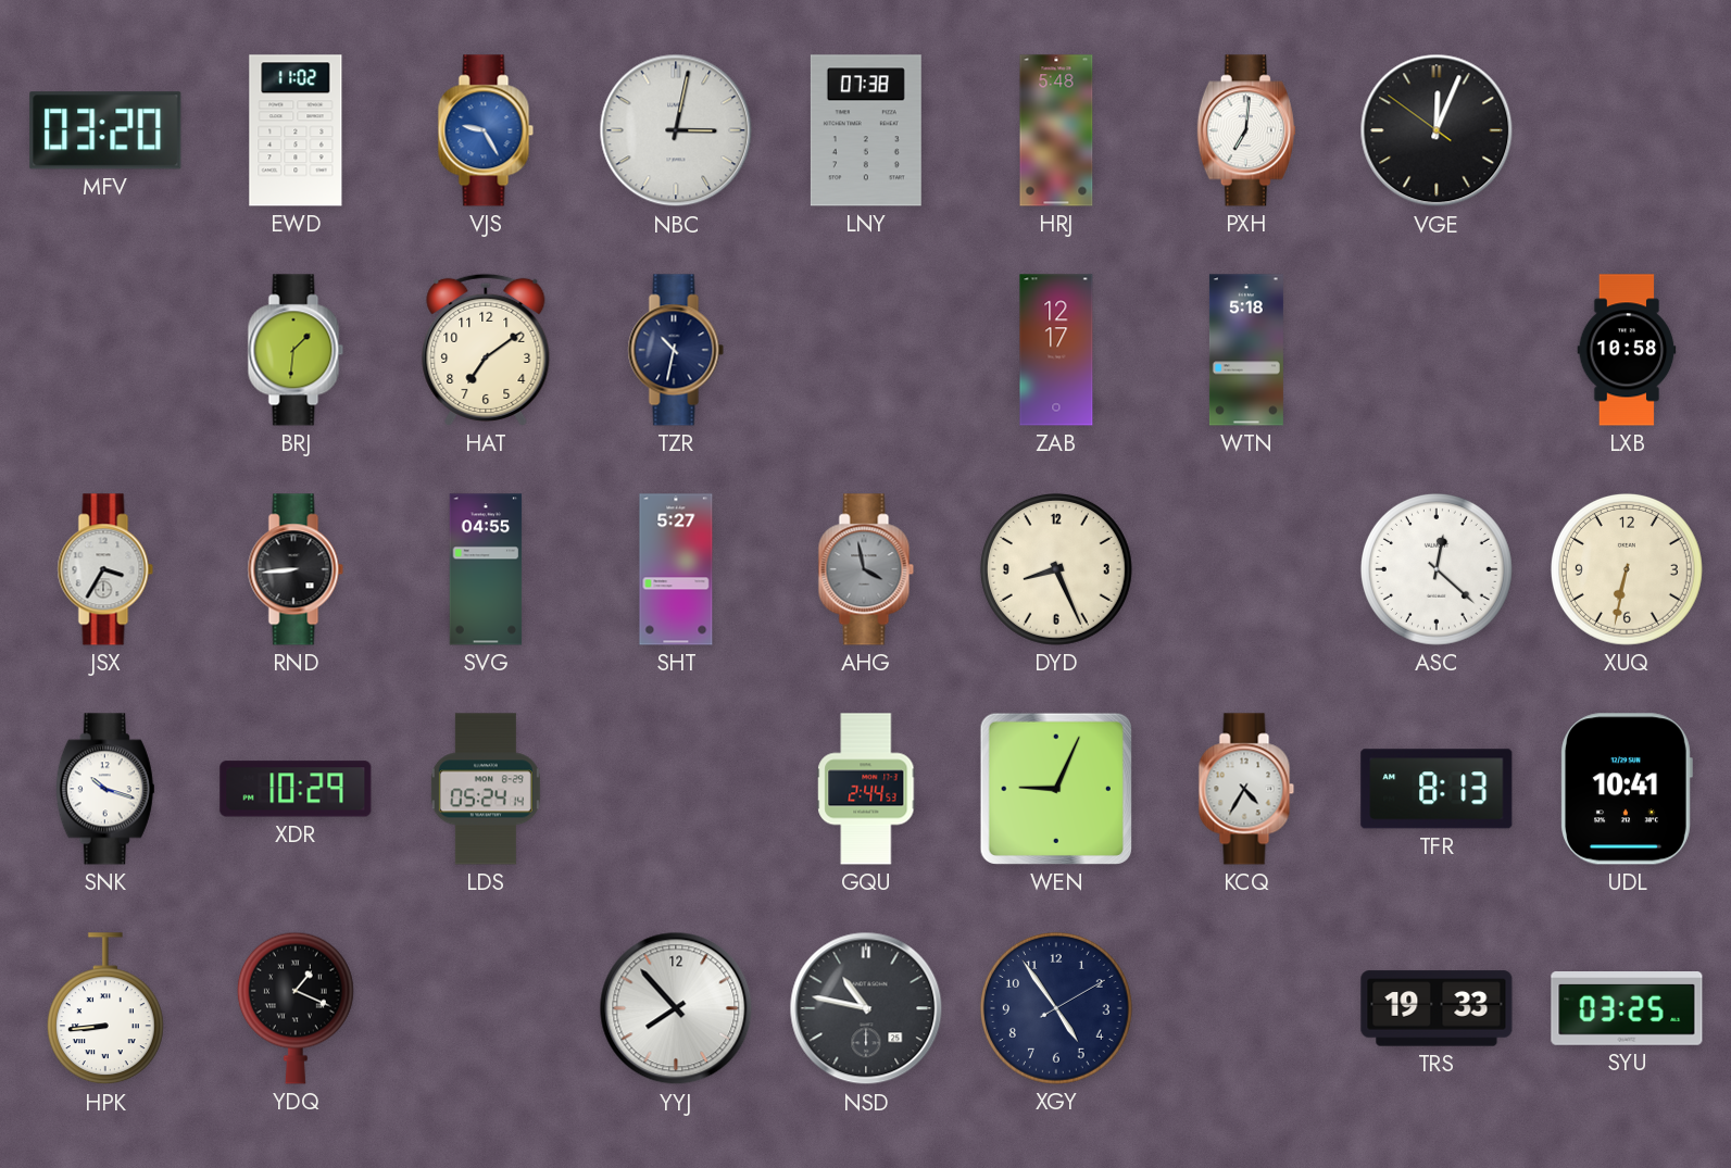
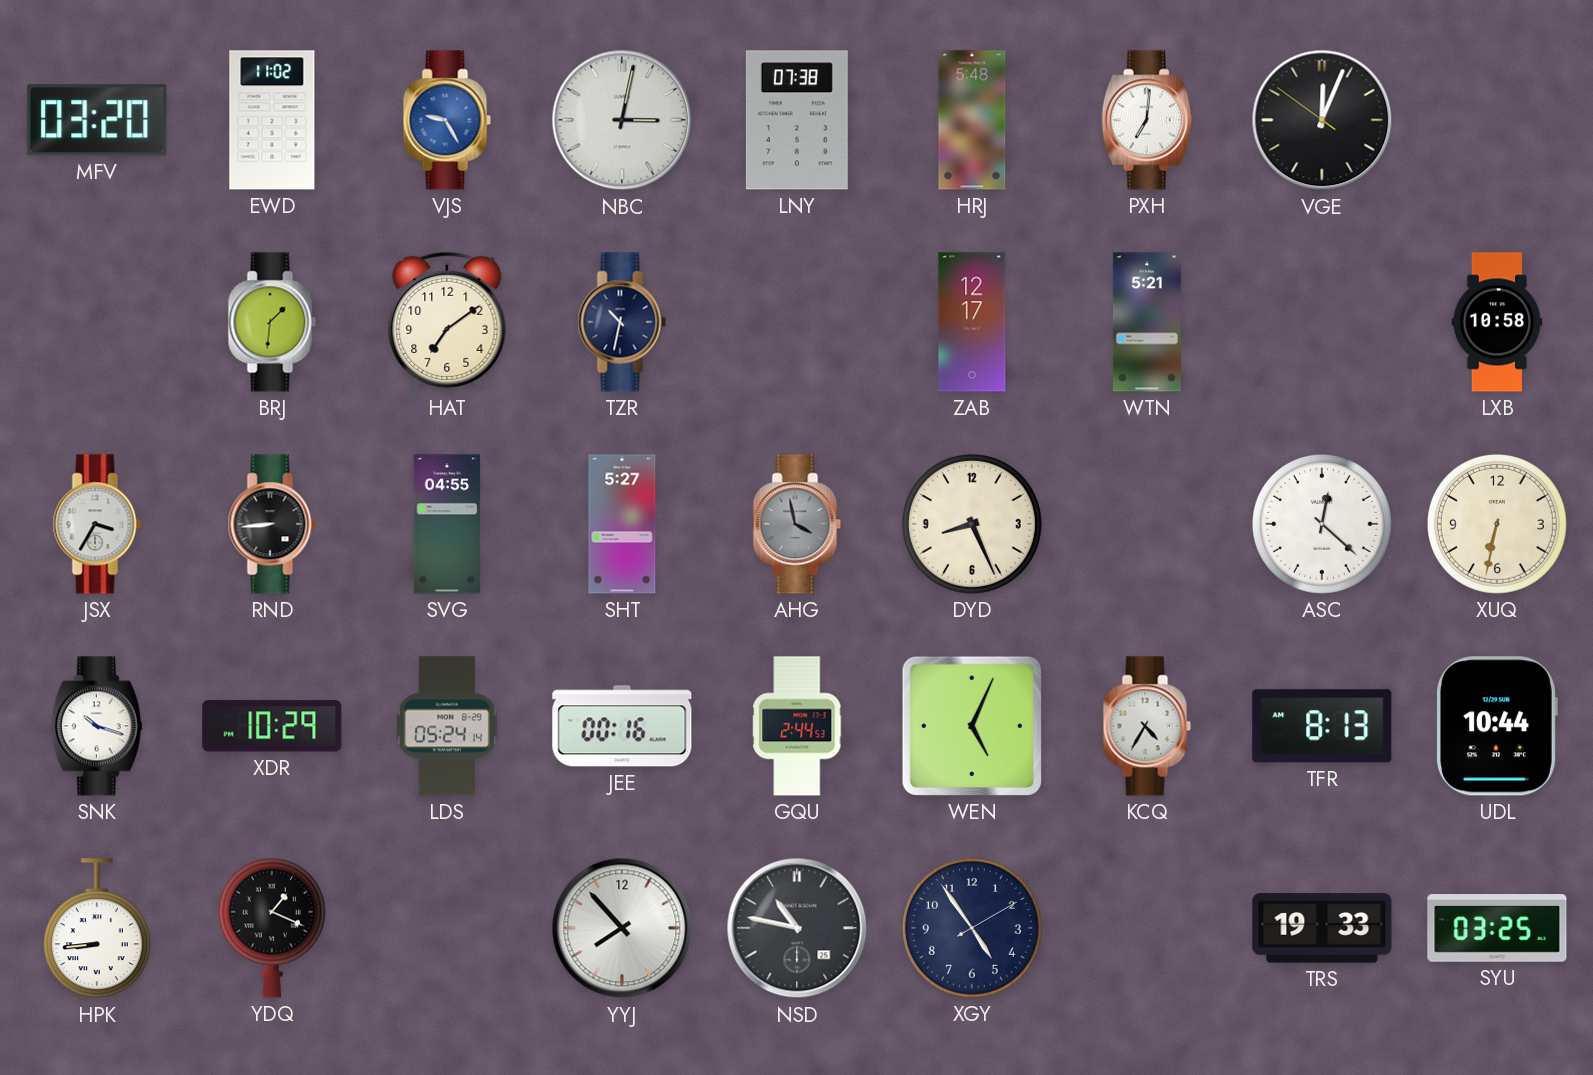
WTN: 5:18 -> 5:21
JEE: none -> 00:16
WEN: 9:04 -> 5:04
UDL: 10:41 -> 10:44
